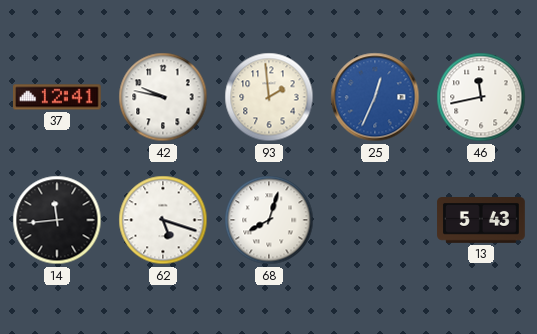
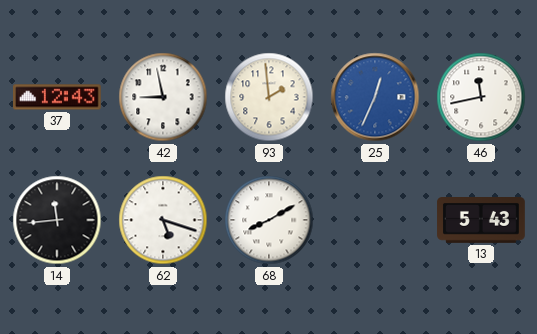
37: 12:41 -> 12:43
42: 9:47 -> 8:58
68: 8:03 -> 8:10
